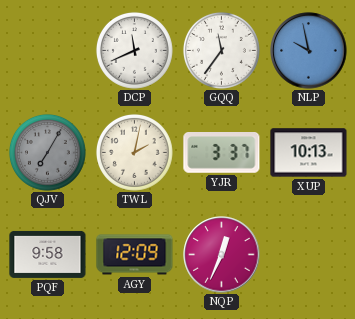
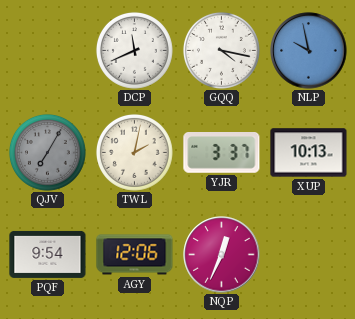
GQQ: 11:36 -> 4:17
PQF: 9:58 -> 9:54
AGY: 12:09 -> 12:06
